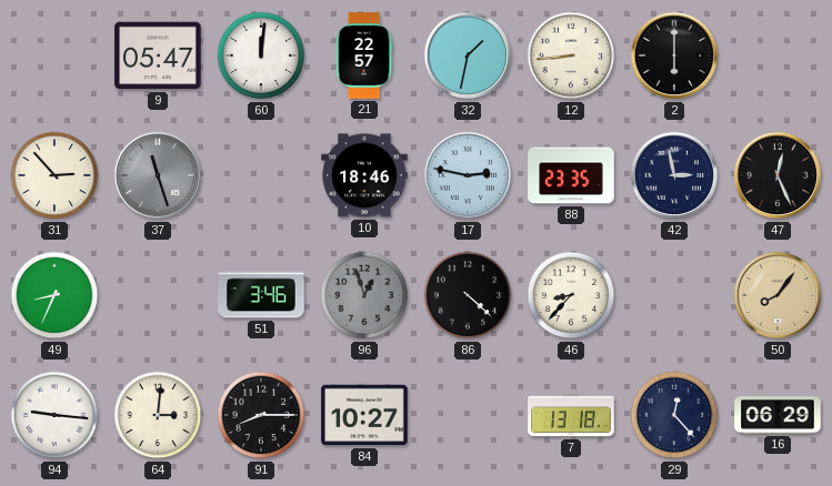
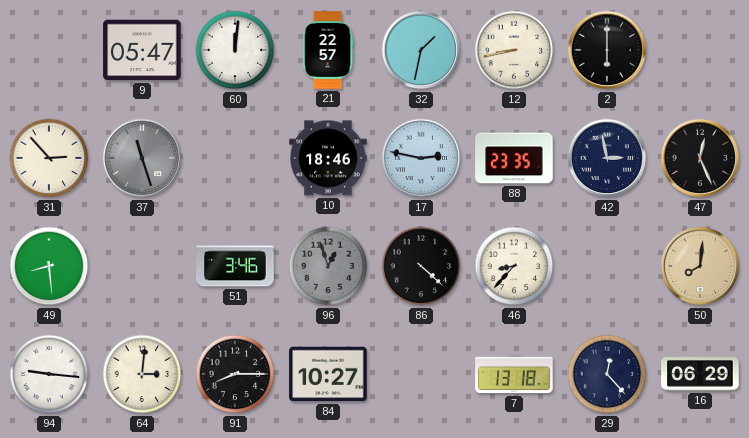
12: 8:44 -> 8:43
49: 8:34 -> 8:29
50: 8:06 -> 8:01
